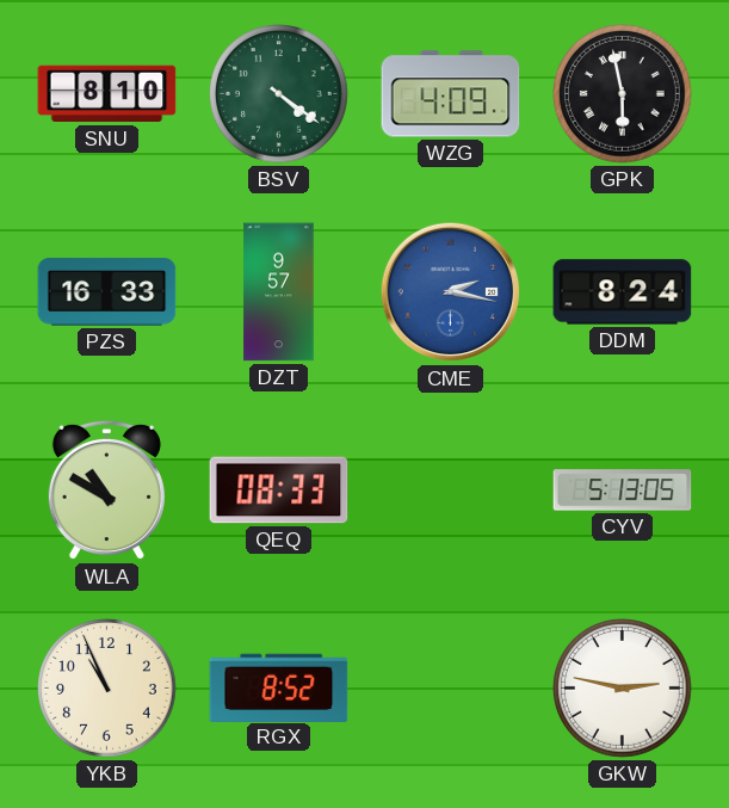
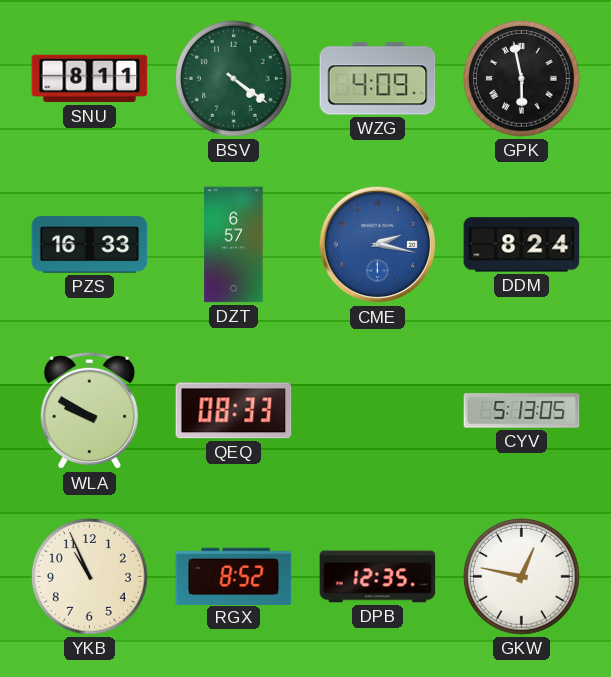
SNU: 8:10 -> 8:11
DZT: 9:57 -> 6:57
WLA: 10:50 -> 9:50
DPB: none -> 12:35
GKW: 2:47 -> 12:47
